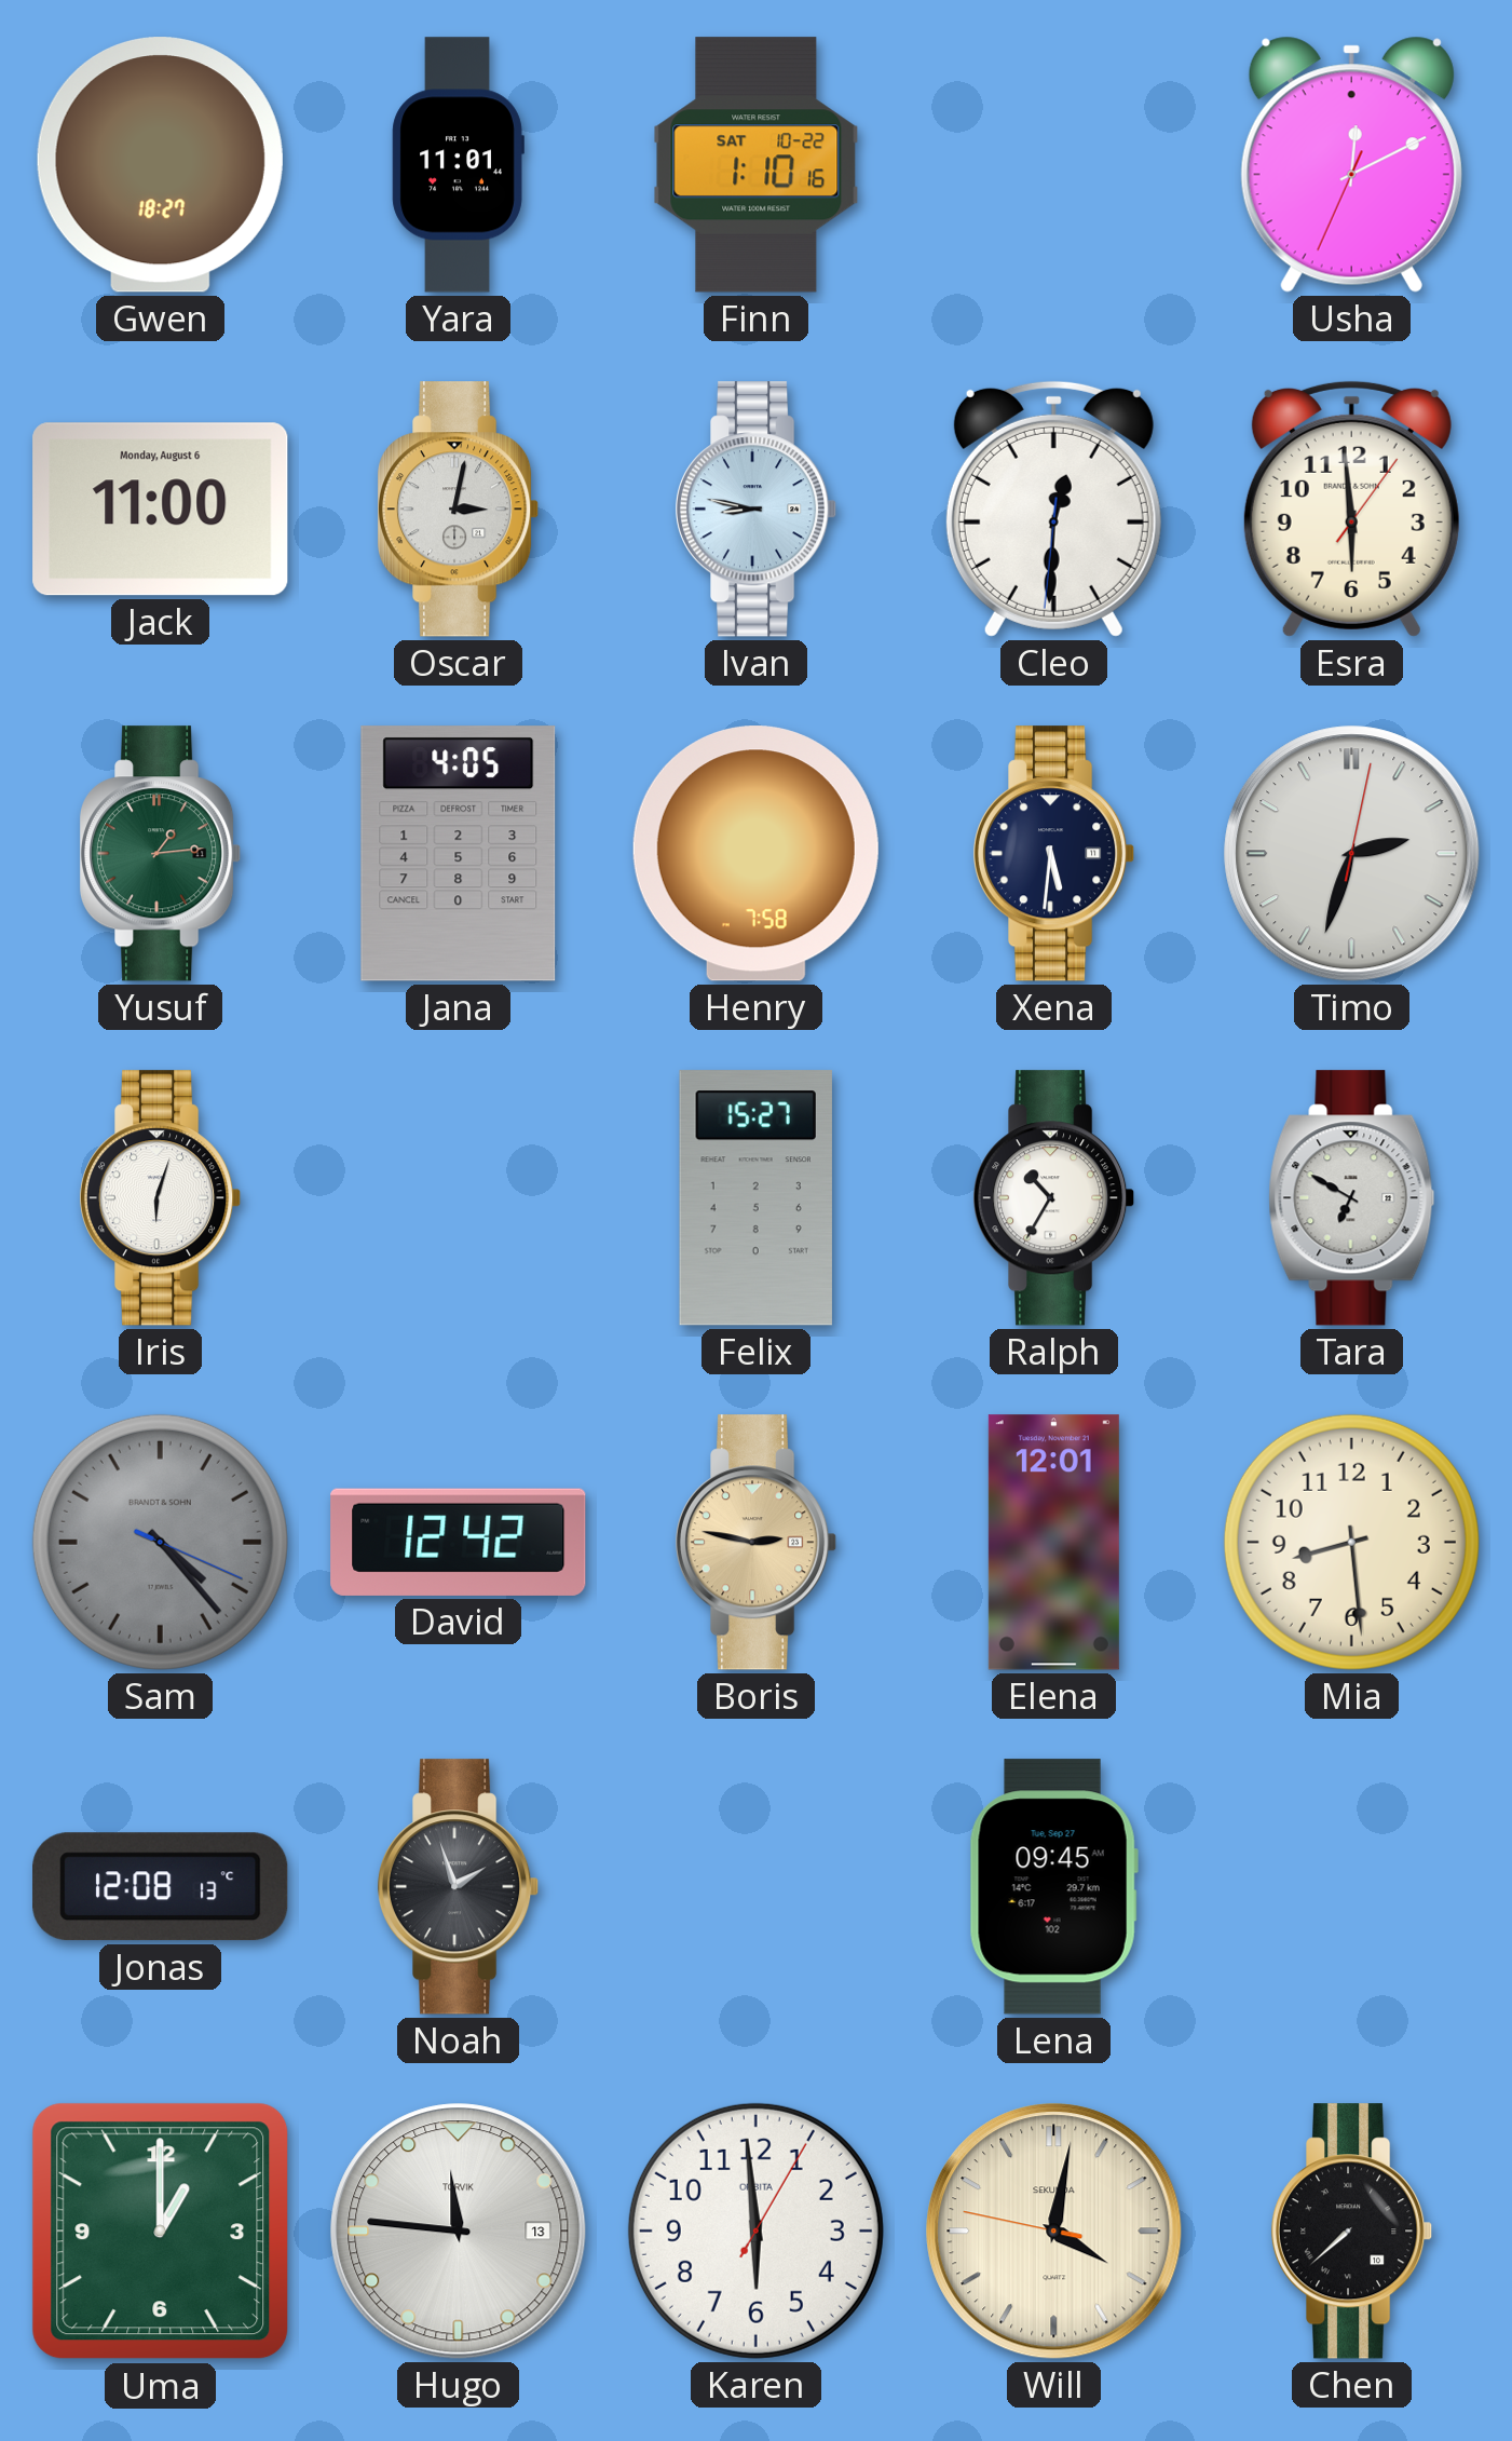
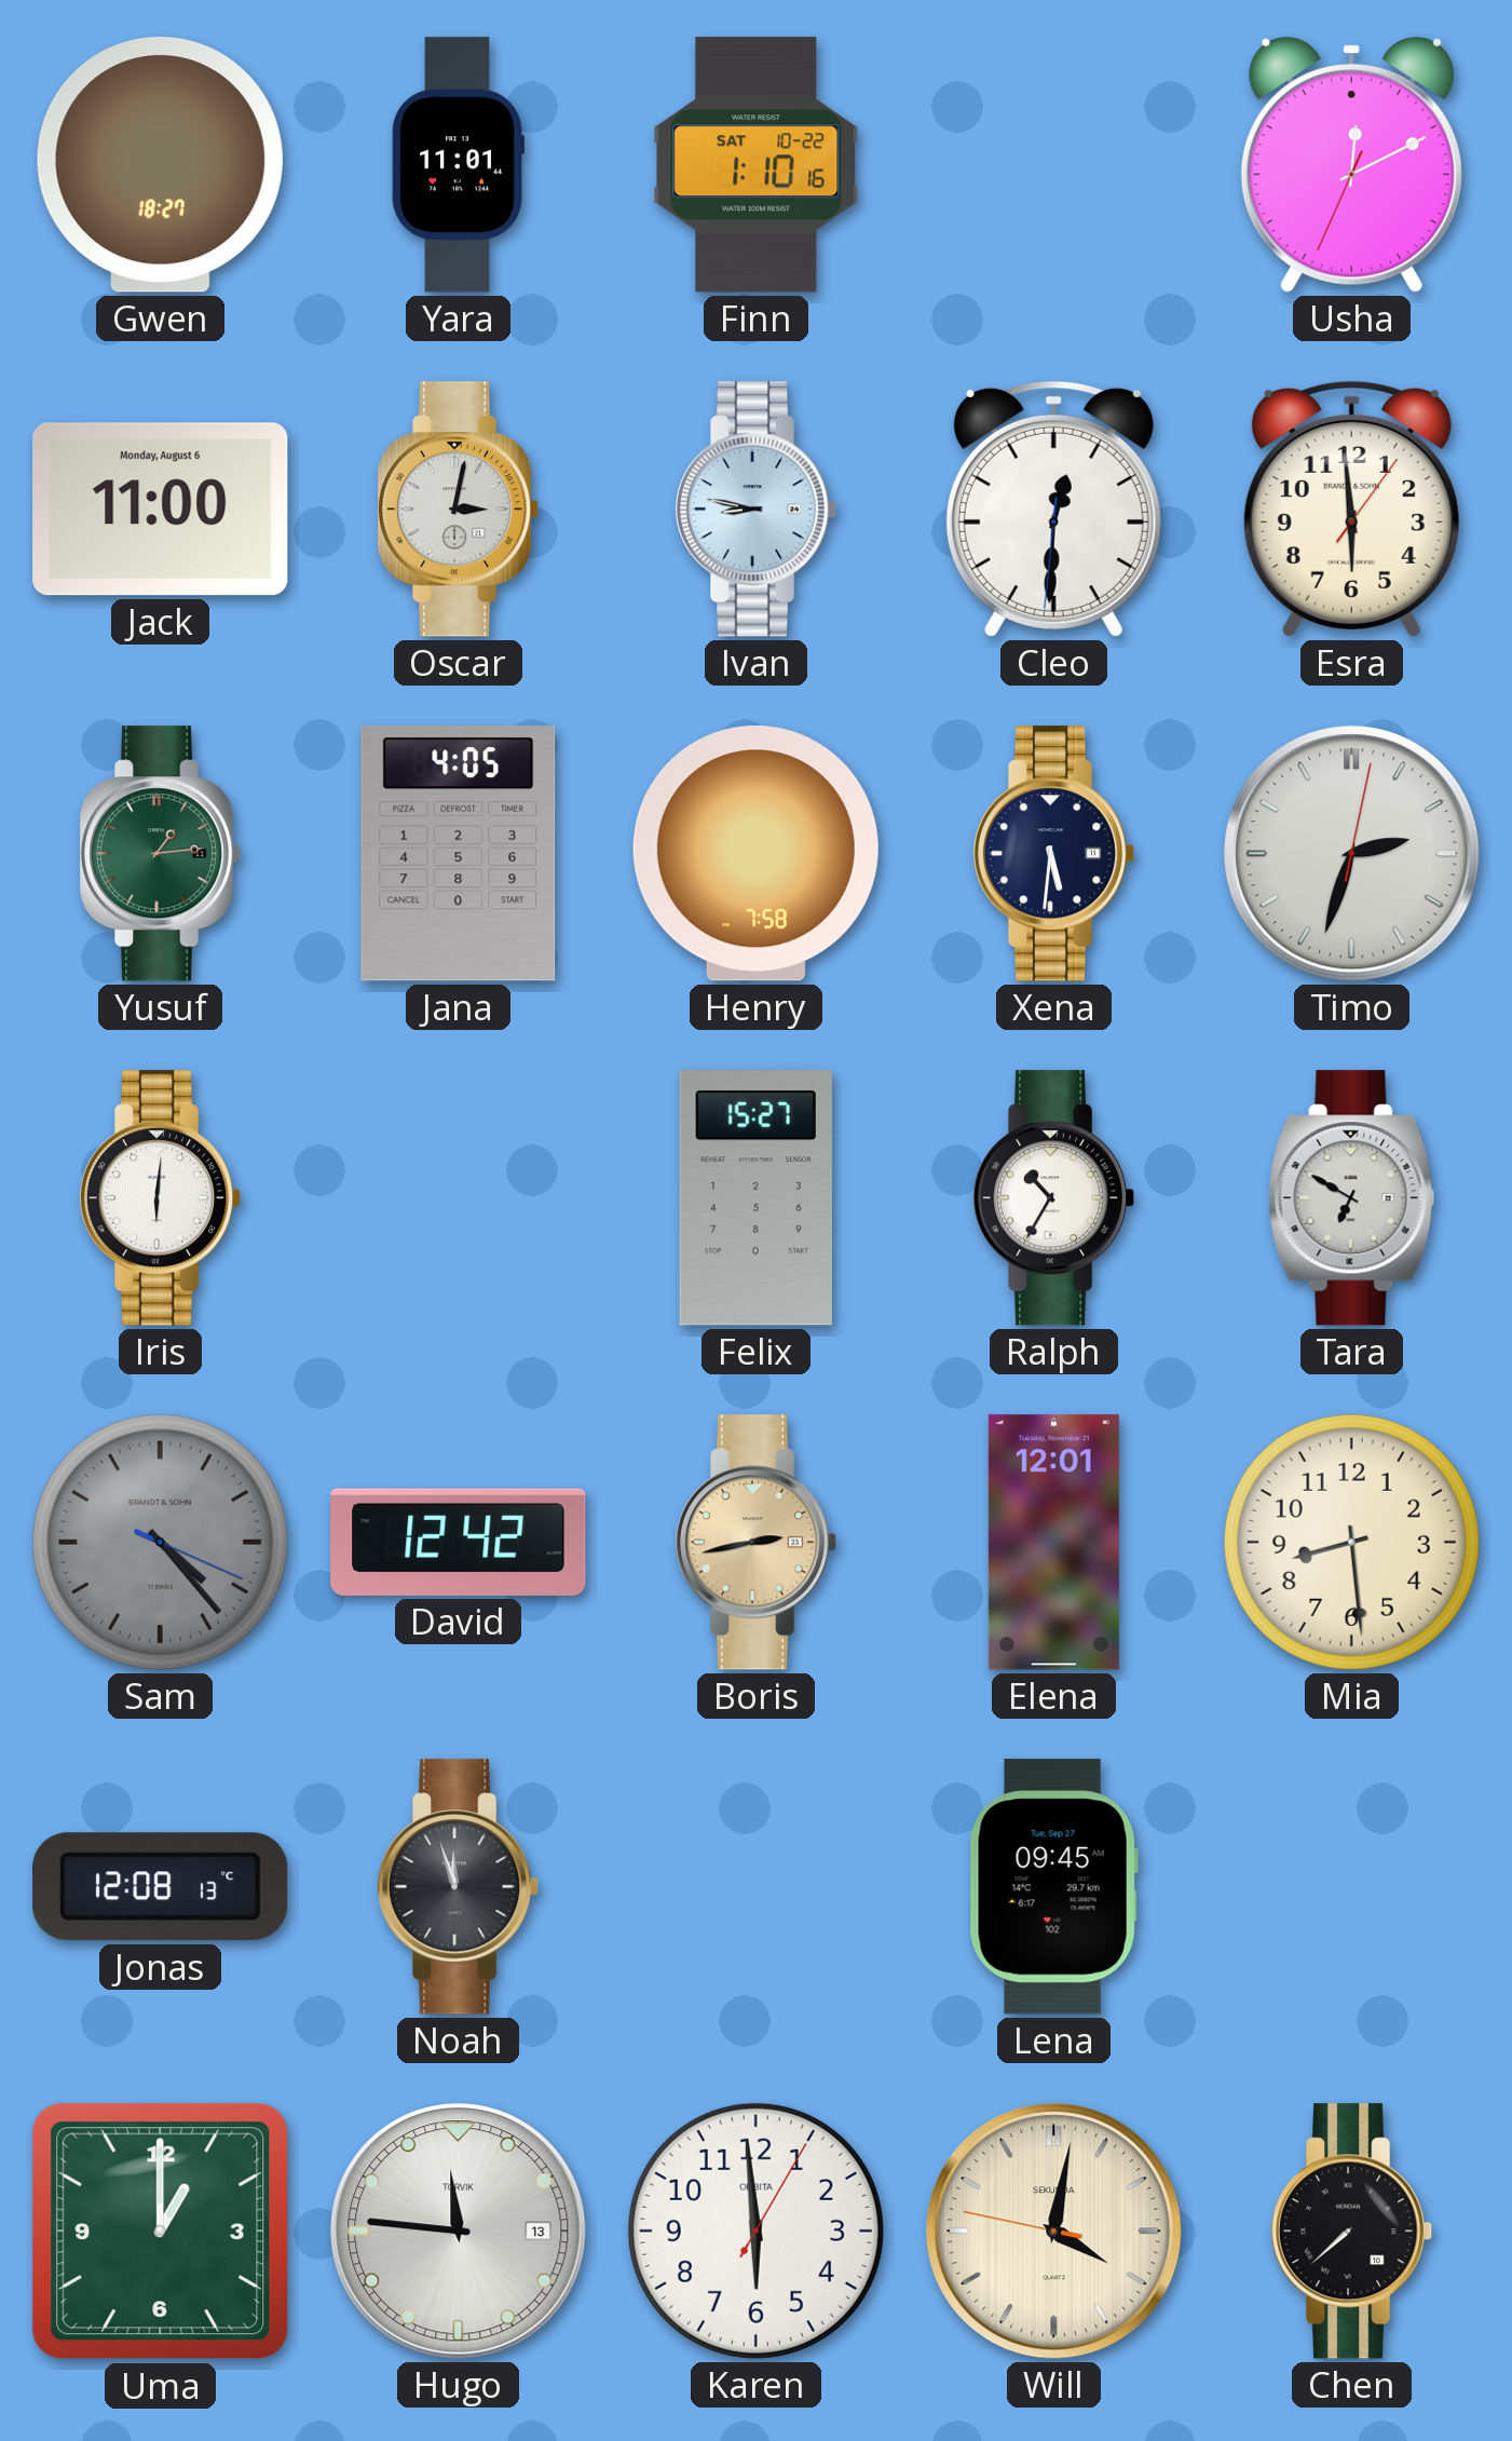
Iris: 6:03 -> 6:01
Boris: 2:47 -> 2:43
Noah: 1:57 -> 11:57
